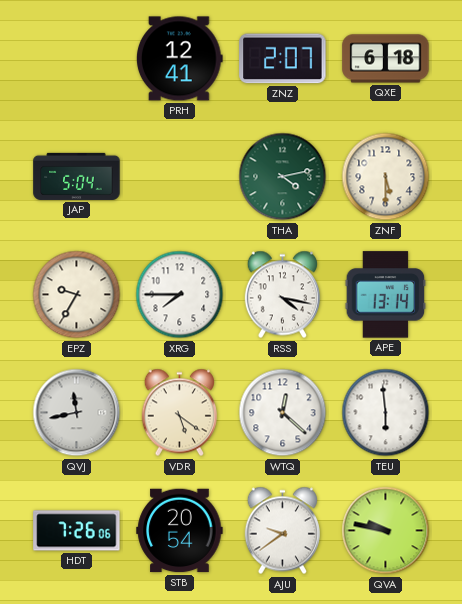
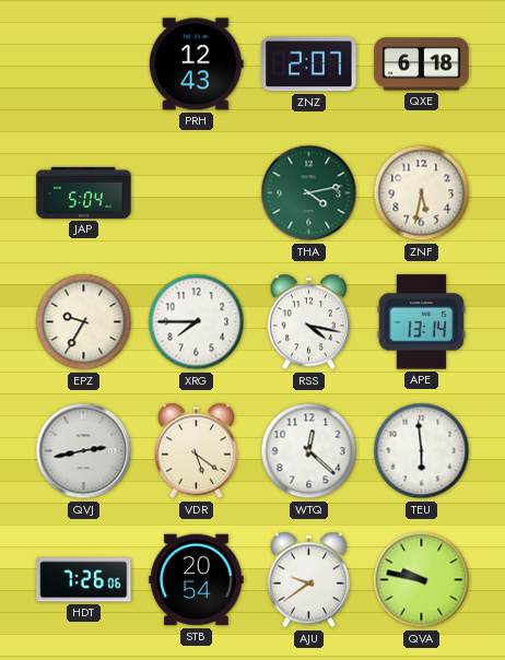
PRH: 12:41 -> 12:43
ZNF: 5:30 -> 5:32
QVJ: 11:43 -> 2:43
